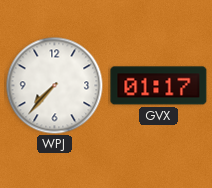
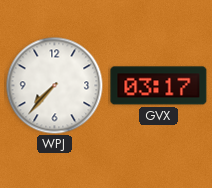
GVX: 01:17 -> 03:17
